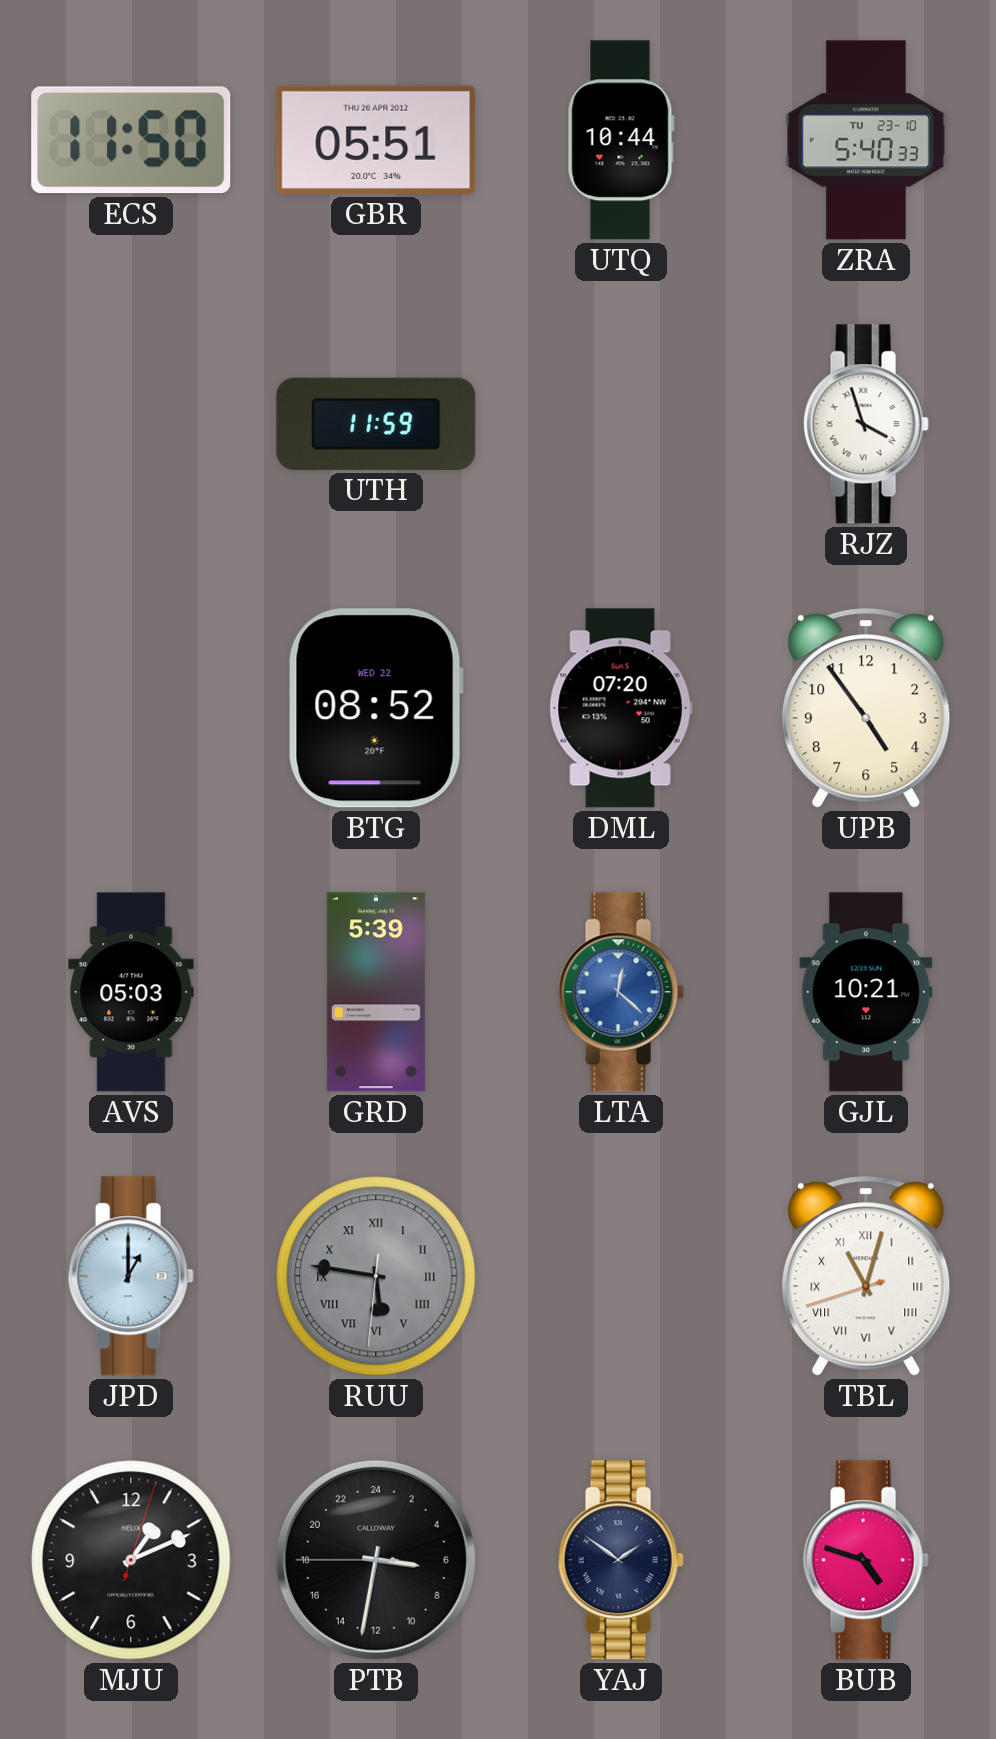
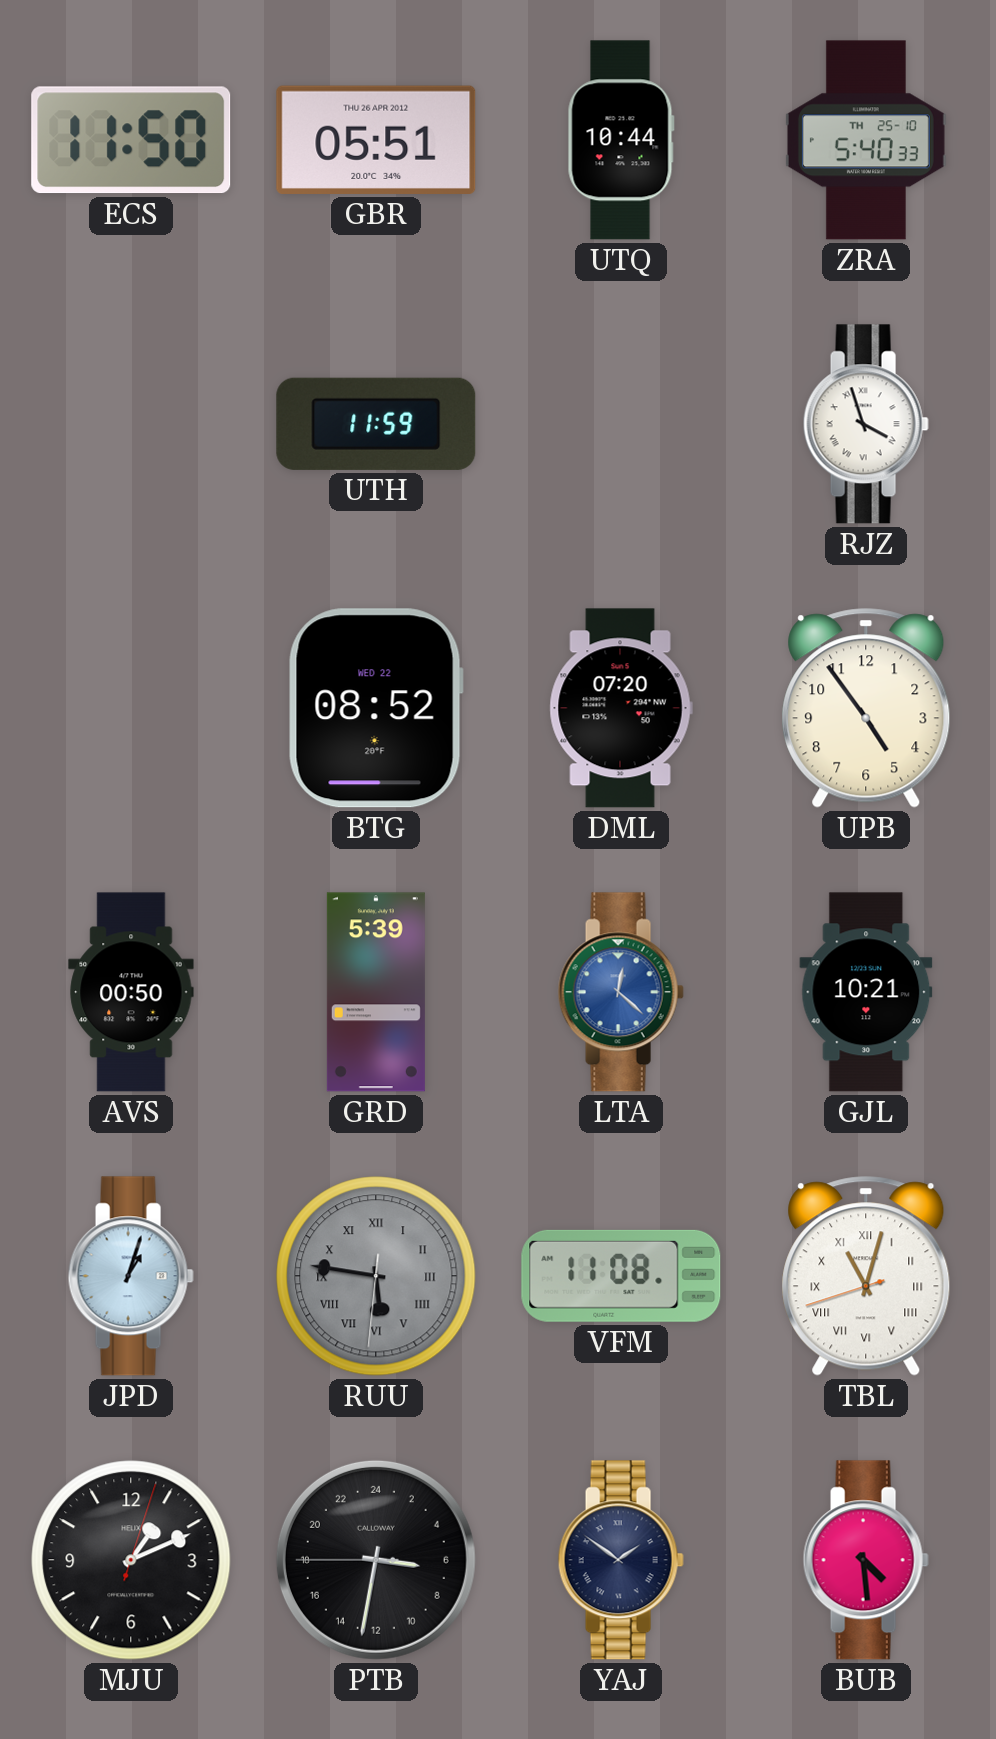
ZRA date: TU 23-10 -> TH 25-10
AVS: 05:03 -> 00:50
JPD: 1:00 -> 1:03
VFM: none -> 11:08
BUB: 4:48 -> 4:29
